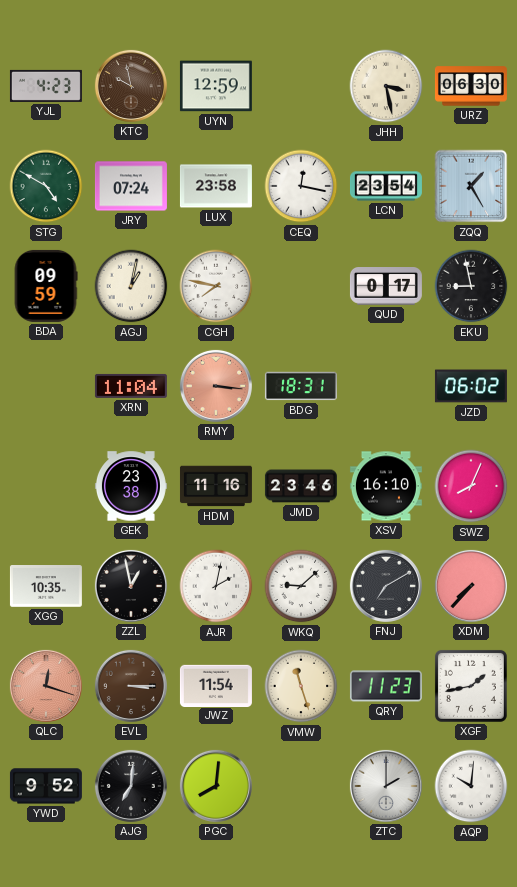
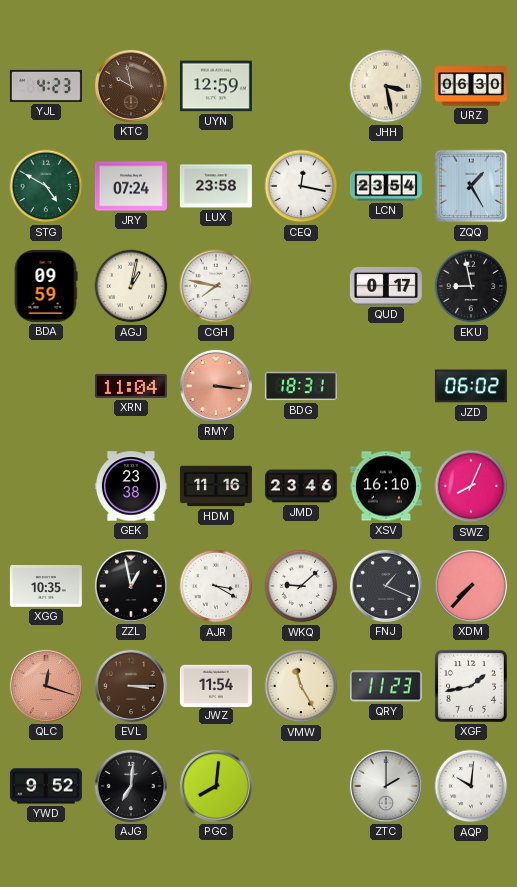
AJR: 2:02 -> 3:20
FNJ: 7:10 -> 1:19
VMW: 11:27 -> 11:25
